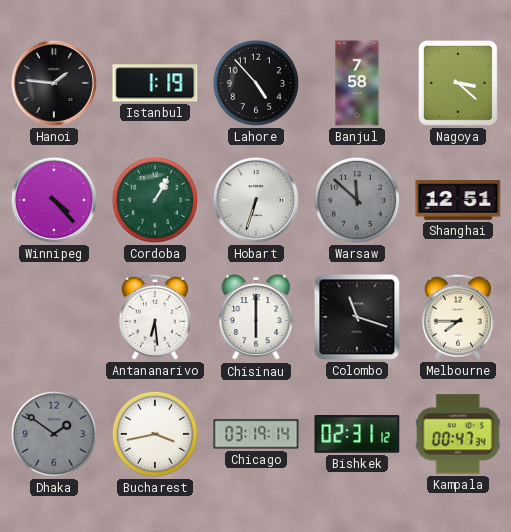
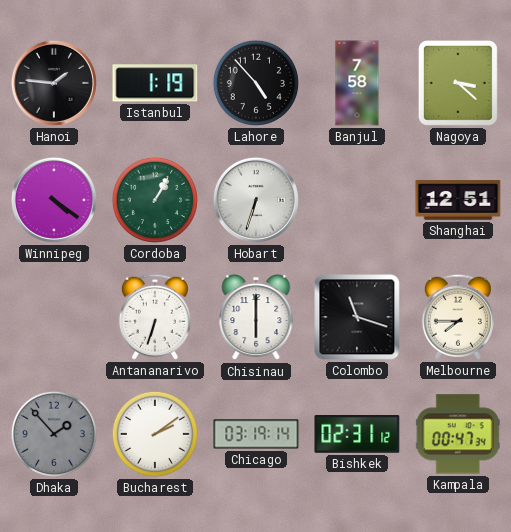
Winnipeg: 4:23 -> 4:21
Warsaw: 11:52 -> none
Antananarivo: 6:29 -> 6:33
Dhaka: 1:51 -> 1:53
Bucharest: 3:43 -> 2:09
